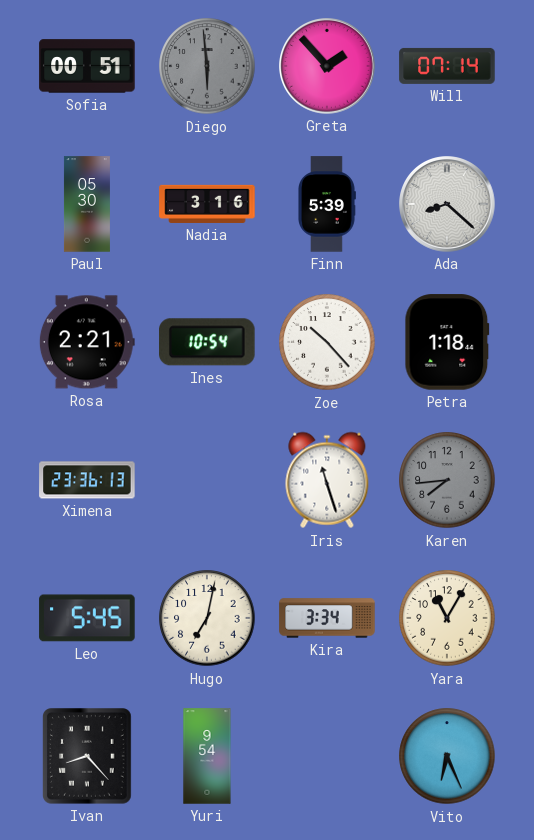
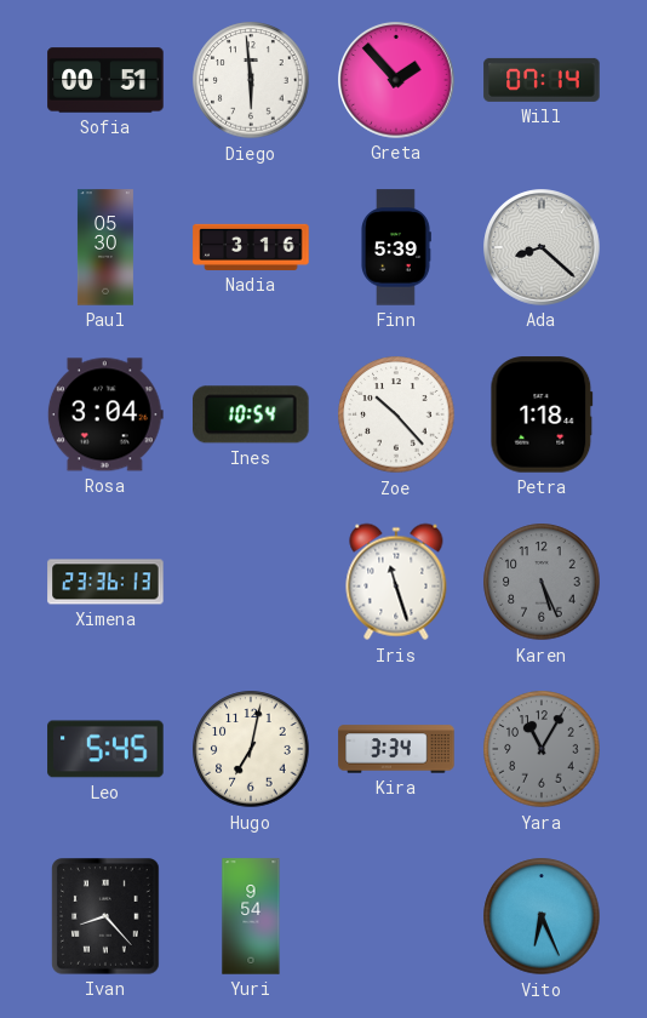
Diego dial: grey -> white
Rosa: 2:21 -> 3:04
Karen: 7:44 -> 5:26
Yara dial: cream -> grey
